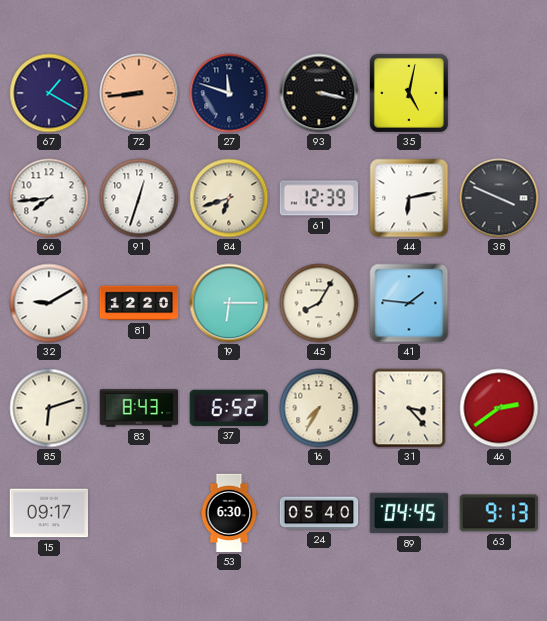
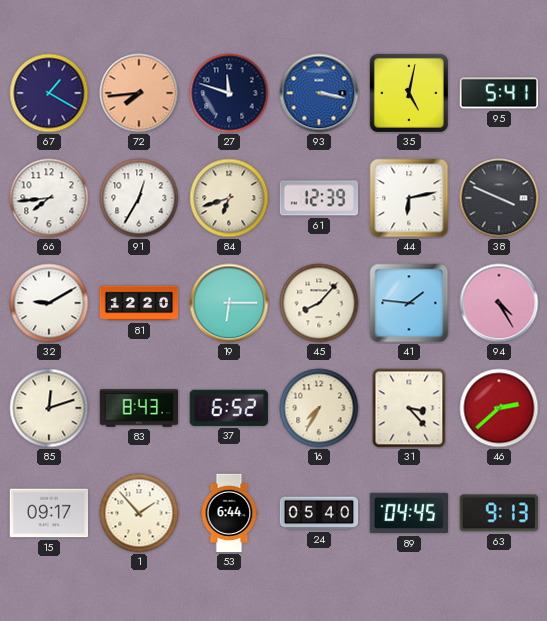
72: 8:44 -> 7:44
93 dial: black -> blue
95: none -> 5:41
91: 12:33 -> 12:35
45: 8:05 -> 8:07
94: none -> 4:25
85: 6:12 -> 12:12
46: 2:39 -> 2:38
1: none -> 1:53
53: 6:30 -> 6:44
